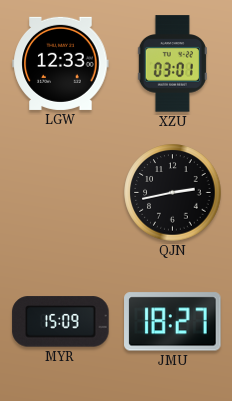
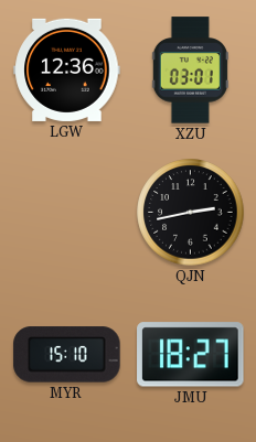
LGW: 12:33 -> 12:36
MYR: 15:09 -> 15:10
